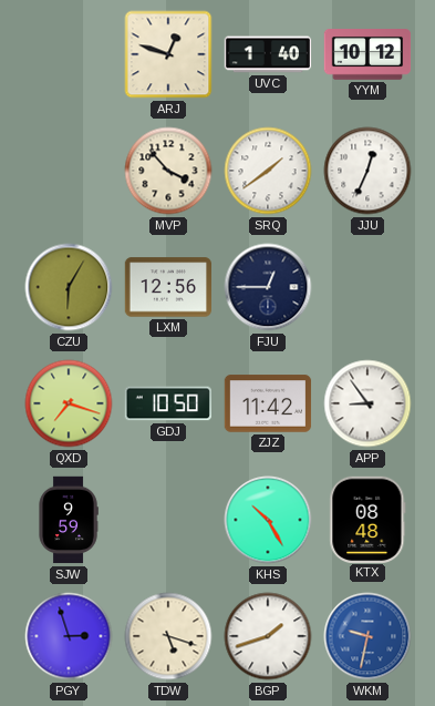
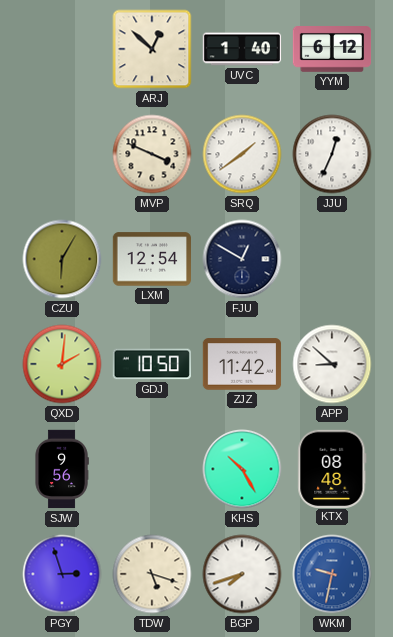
ARJ: 12:48 -> 12:52
YYM: 10:12 -> 6:12
MVP: 3:53 -> 3:49
LXM: 12:56 -> 12:54
FJU: 12:45 -> 12:50
QXD: 7:18 -> 2:01
APP: 8:54 -> 8:52
SJW: 9:59 -> 9:56
BGP: 1:42 -> 7:42
